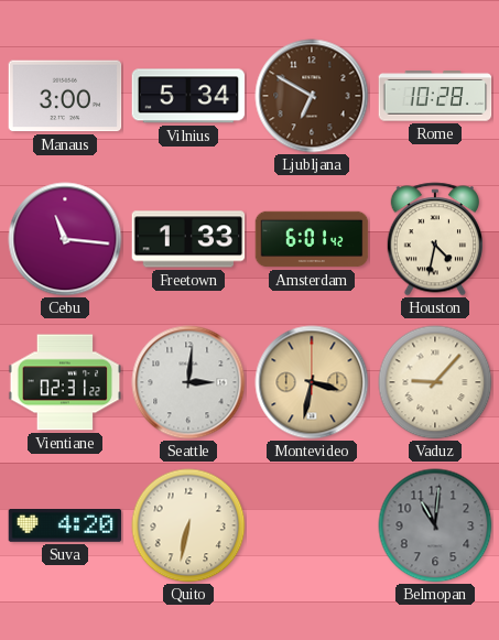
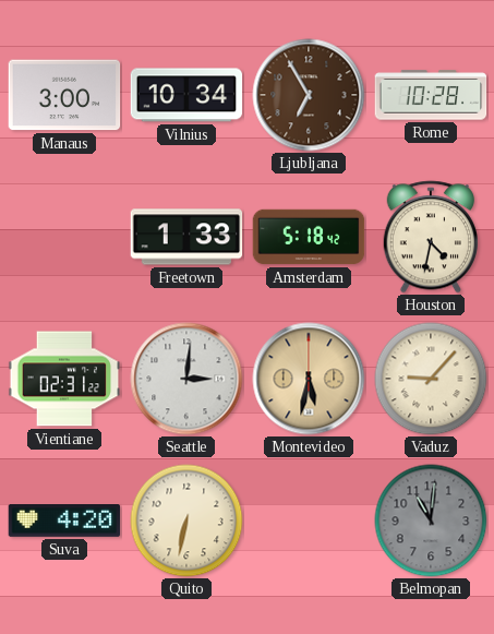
Vilnius: 5:34 -> 10:34
Ljubljana: 6:50 -> 6:55
Cebu: 11:16 -> none
Amsterdam: 6:01 -> 5:18
Montevideo: 3:32 -> 5:32
